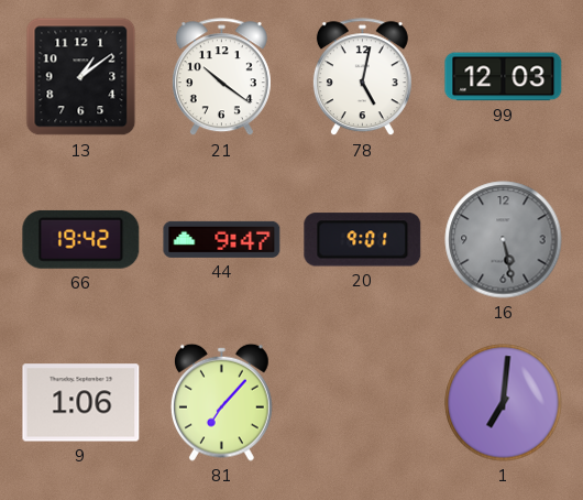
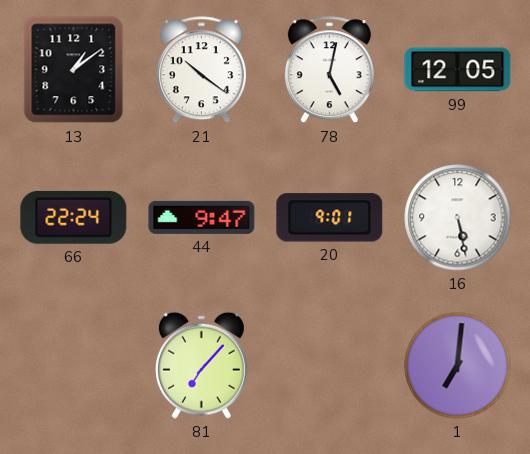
99: 12:03 -> 12:05
66: 19:42 -> 22:24
16 dial: grey -> white
9: 1:06 -> none
